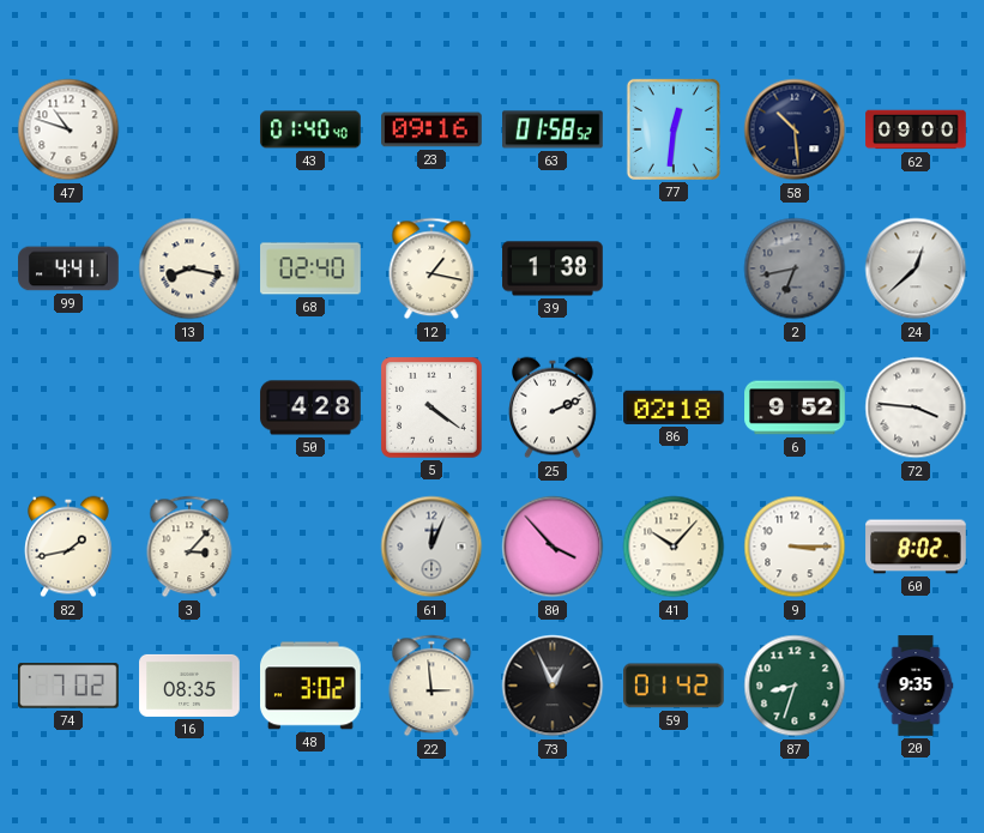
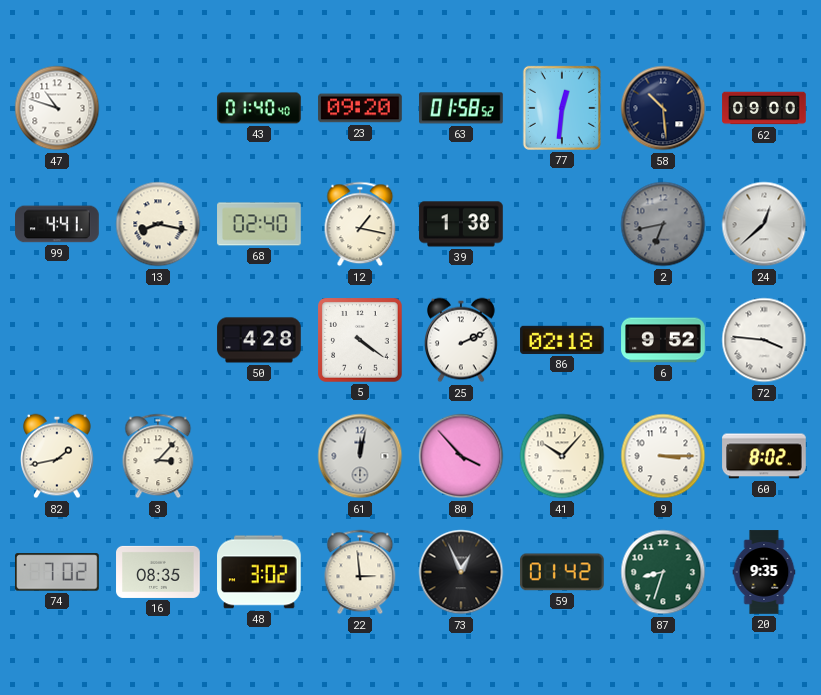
23: 09:16 -> 09:20
61: 12:04 -> 12:02
